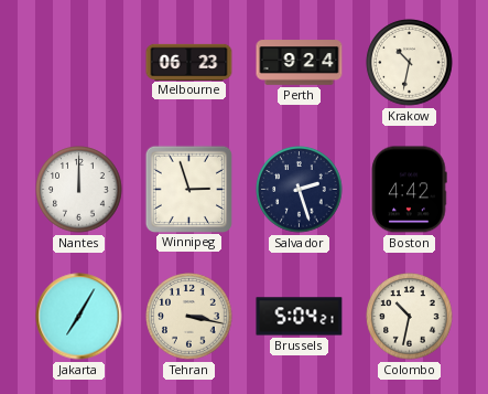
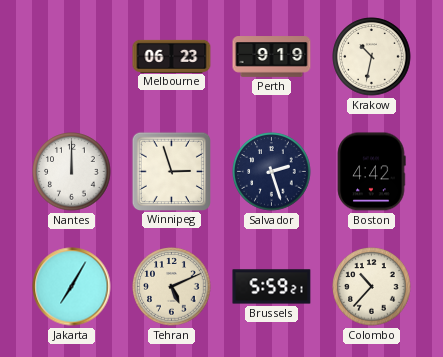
Perth: 9:24 -> 9:19
Tehran: 3:17 -> 5:11
Brussels: 5:04 -> 5:59
Colombo: 10:32 -> 10:37
